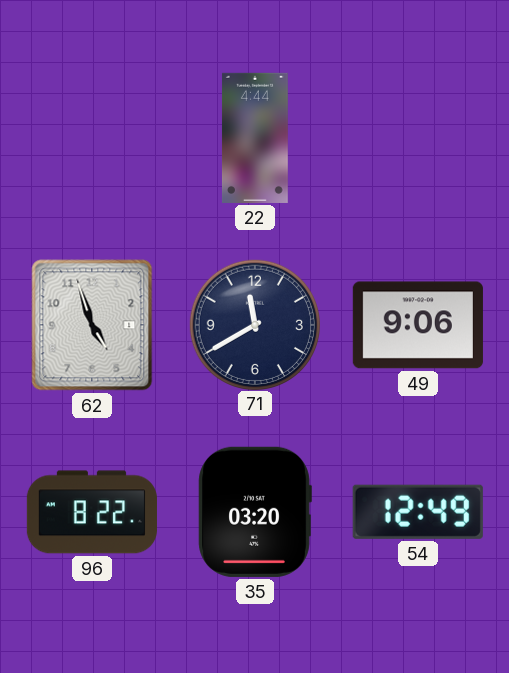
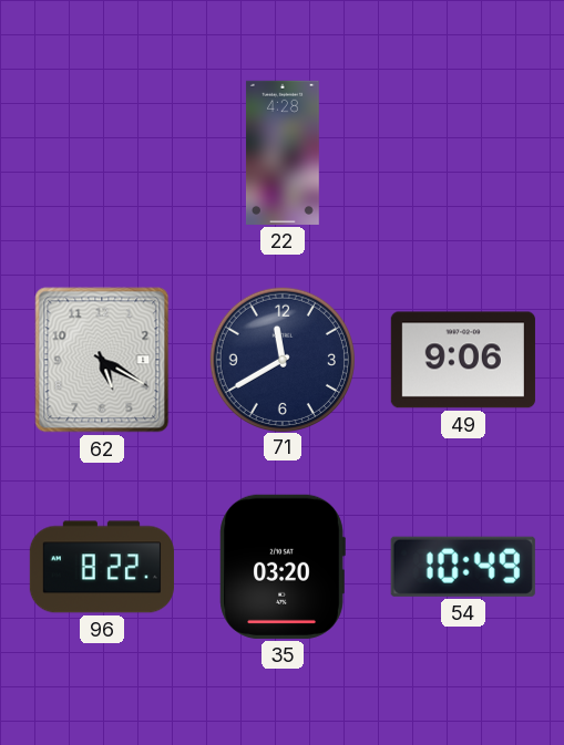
22: 4:44 -> 4:28
62: 4:57 -> 5:20
54: 12:49 -> 10:49
